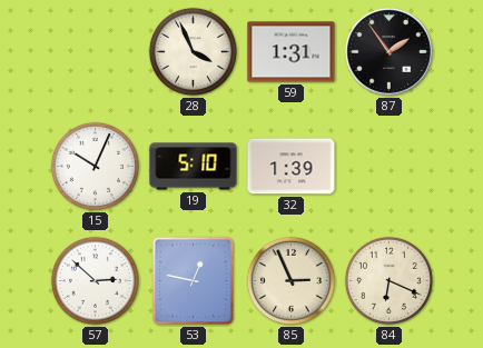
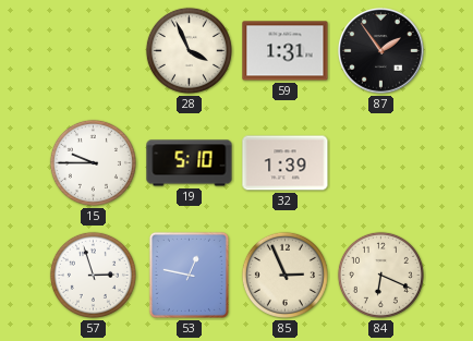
15: 10:04 -> 9:45
57: 2:52 -> 2:57
